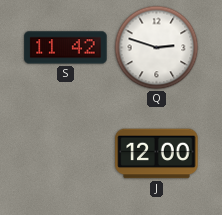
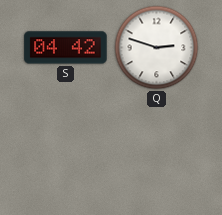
S: 11:42 -> 04:42
J: 12:00 -> none
